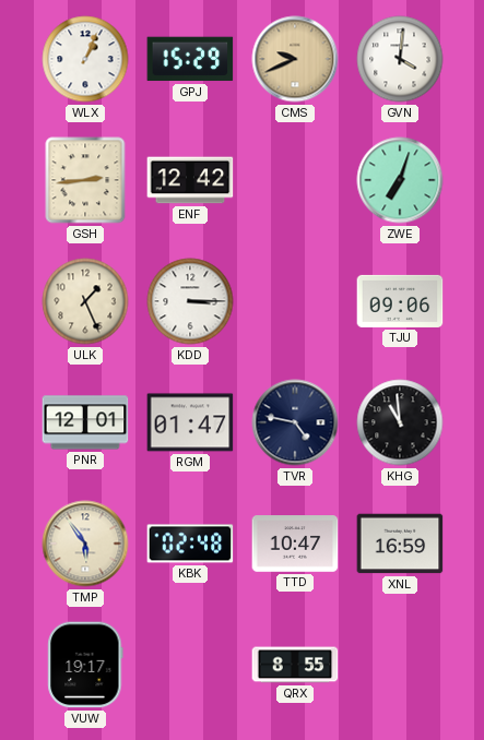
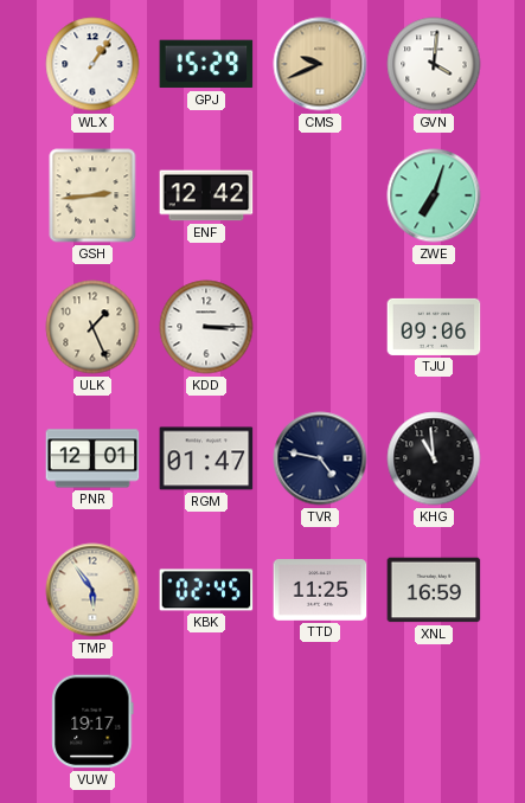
WLX: 1:04 -> 1:06
KBK: 02:48 -> 02:45
TTD: 10:47 -> 11:25
QRX: 8:55 -> none
